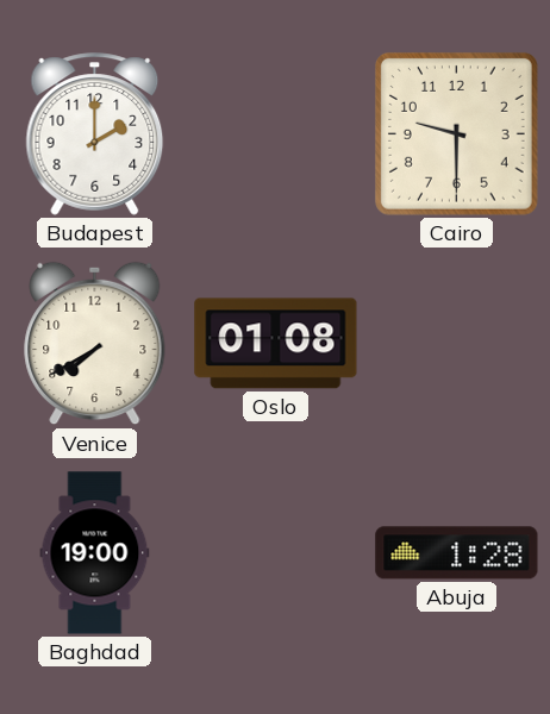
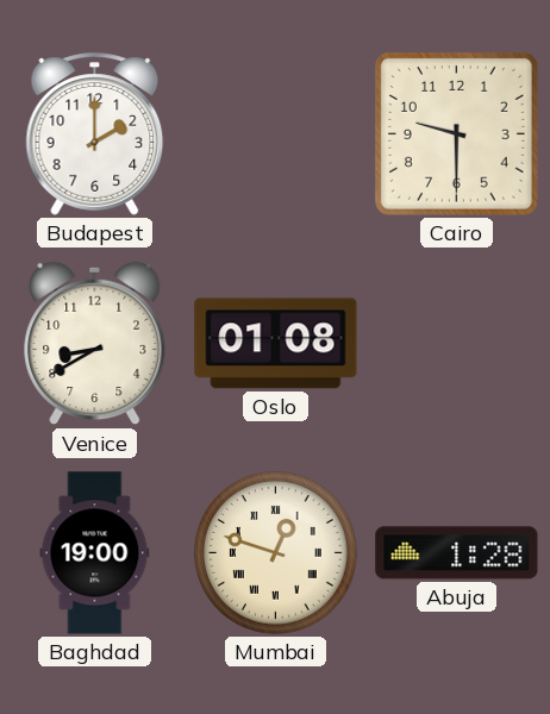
Venice: 7:40 -> 8:40
Mumbai: none -> 12:48
